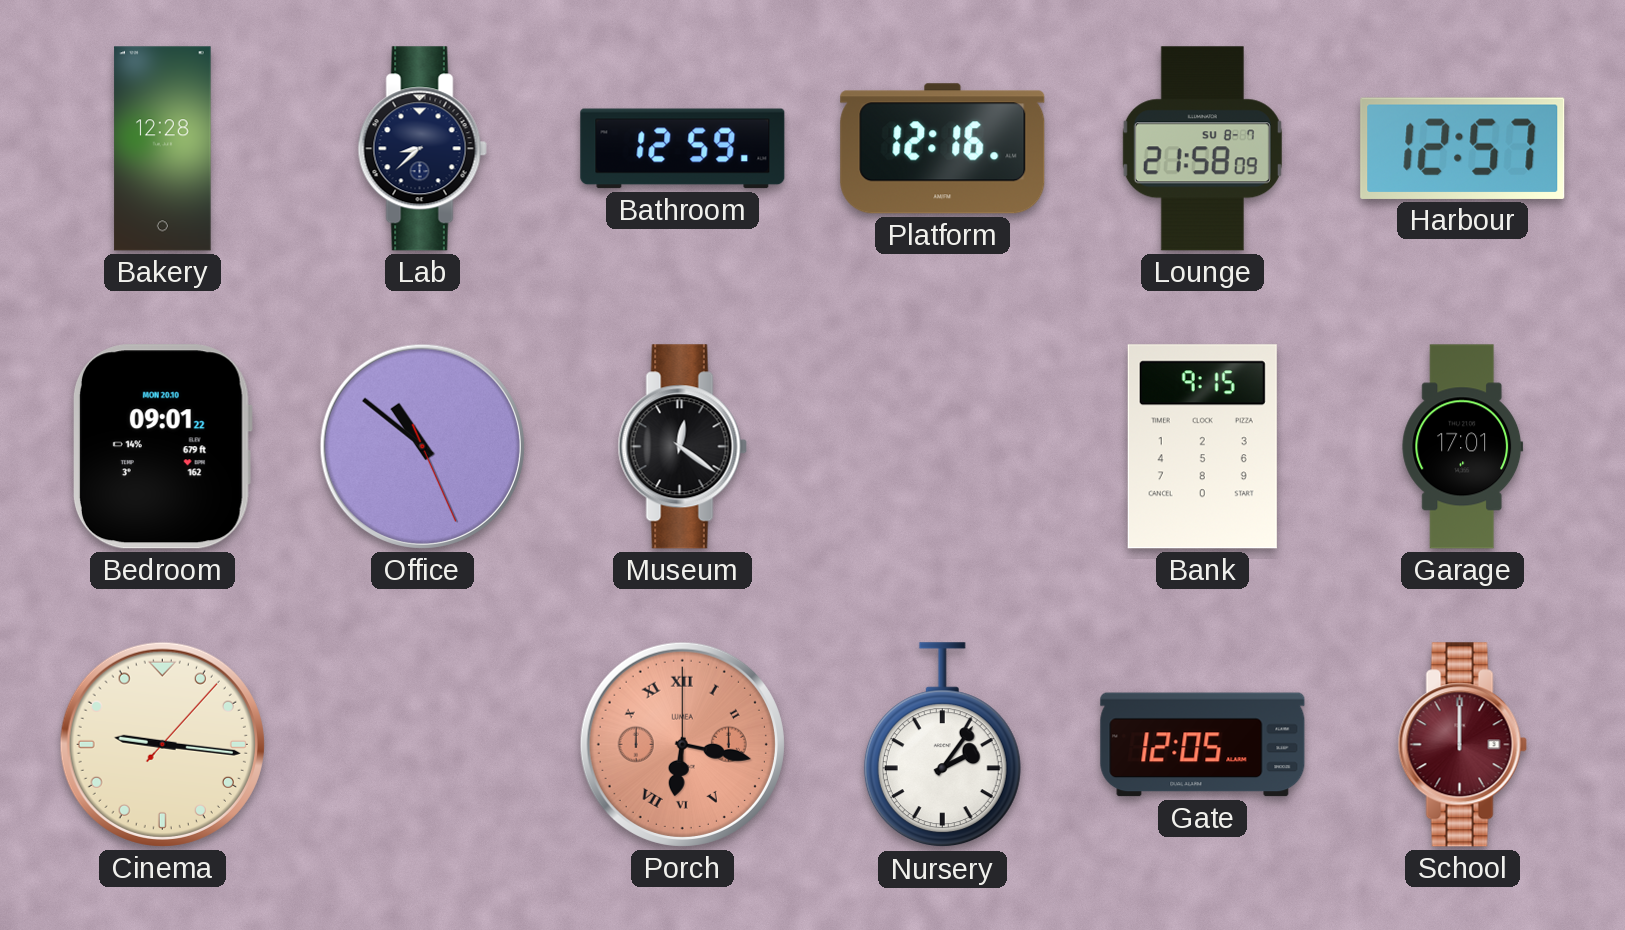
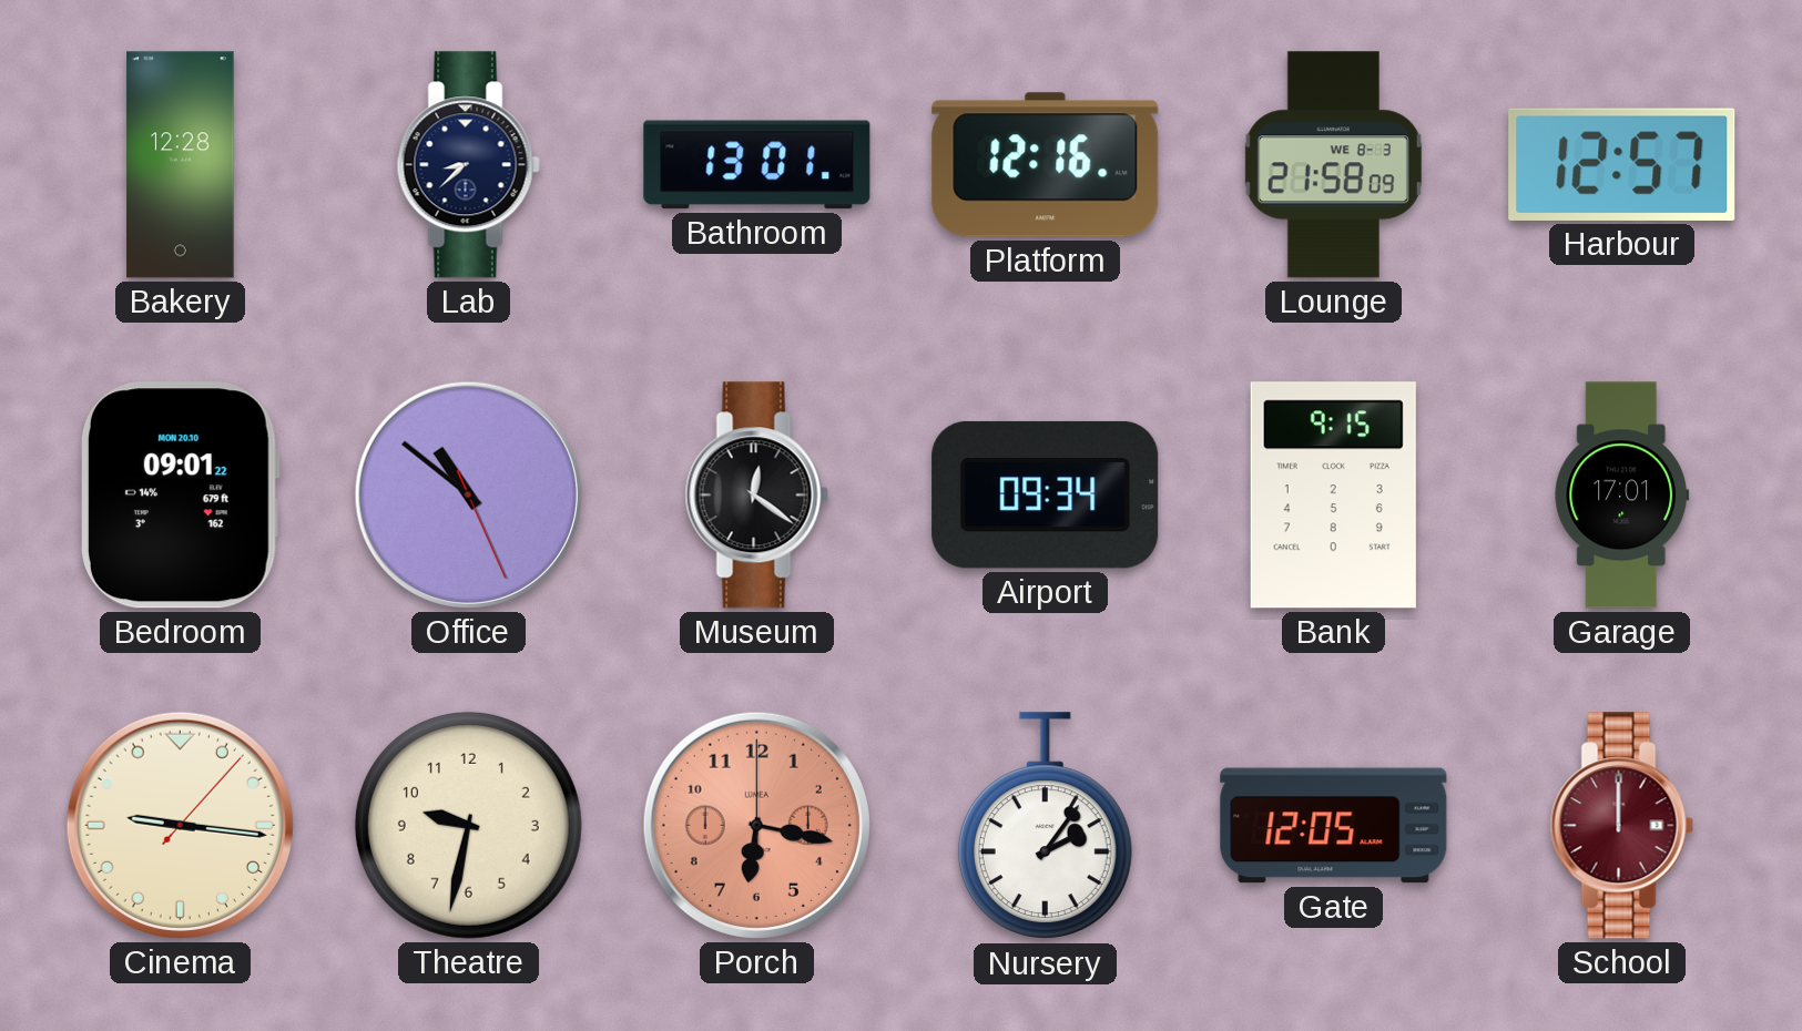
Bathroom: 12:59 -> 13:01
Lounge date: SU 8-7 -> WE 8-3
Airport: none -> 09:34
Theatre: none -> 9:32
Porch numerals: Roman -> Arabic
